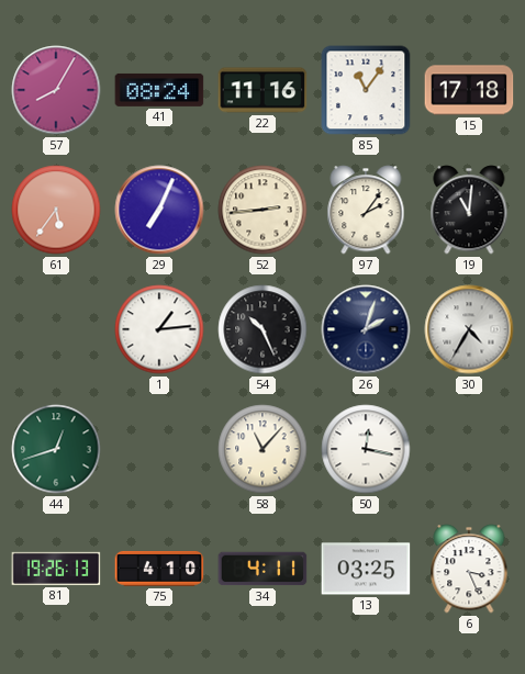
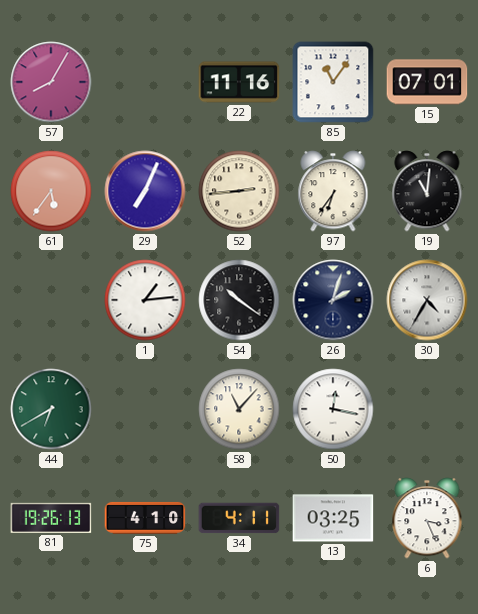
41: 08:24 -> none
15: 17:18 -> 07:01
97: 2:06 -> 6:36
54: 10:26 -> 10:21
44: 12:42 -> 6:40
